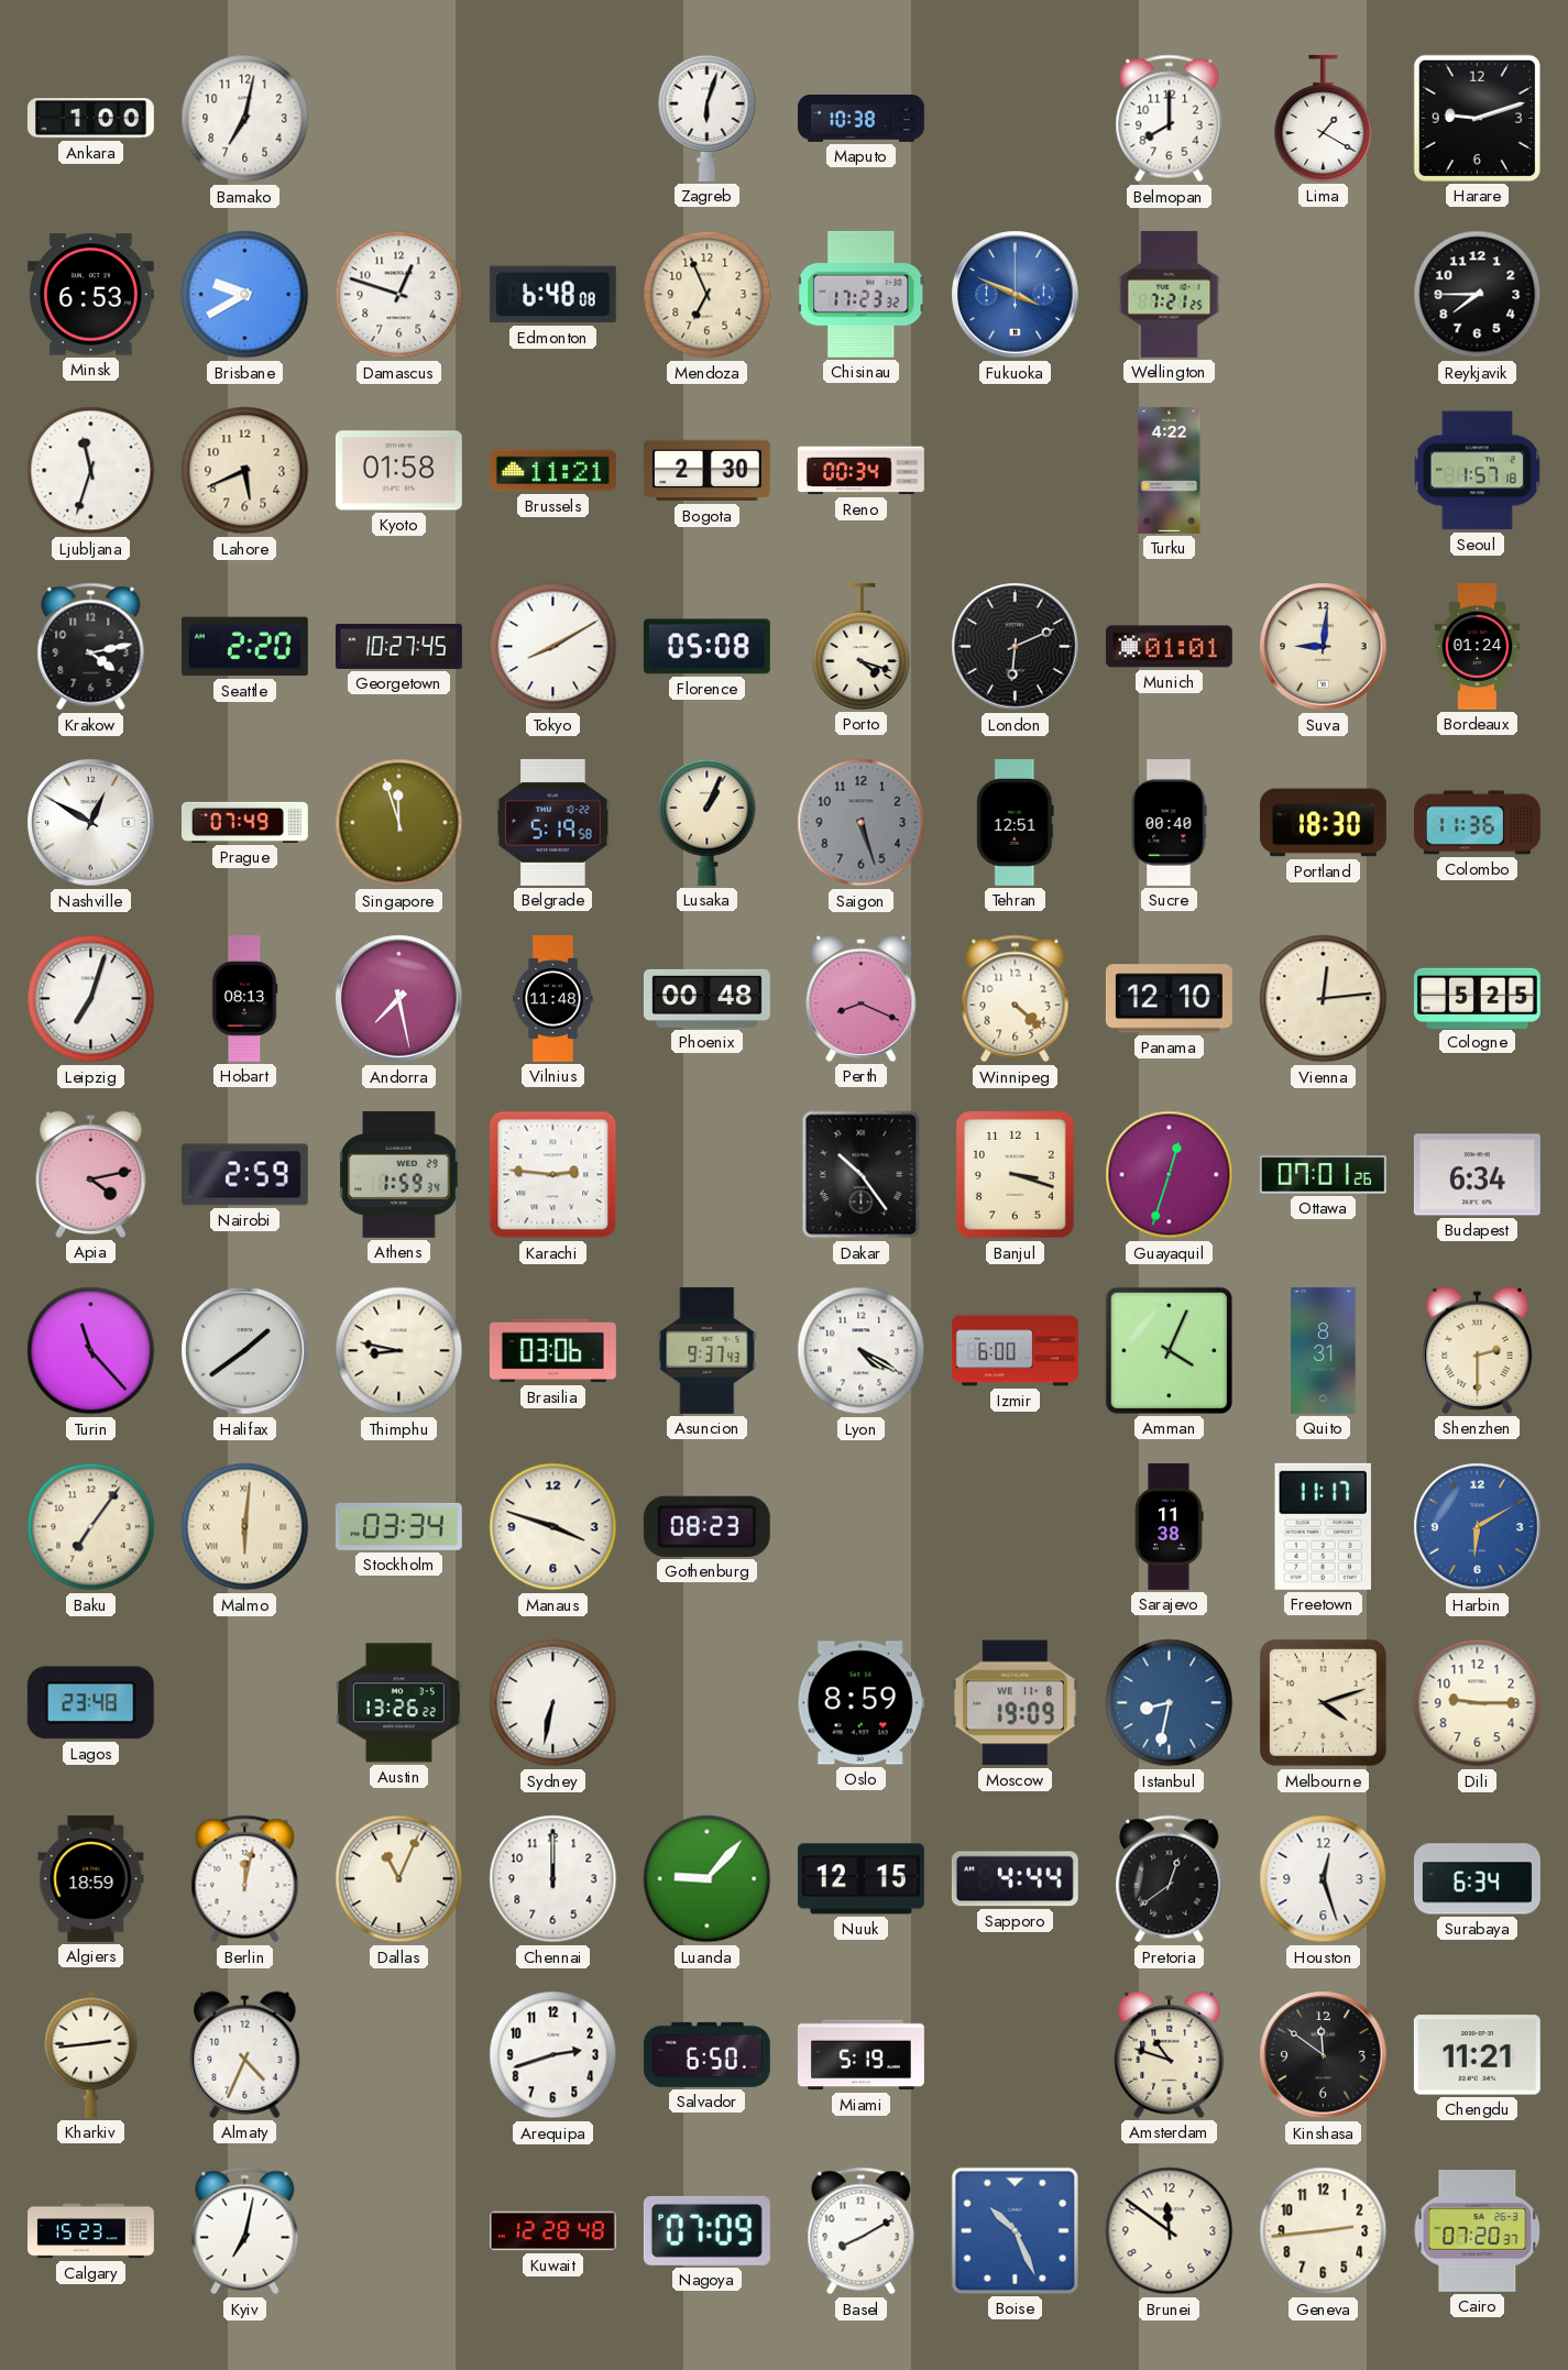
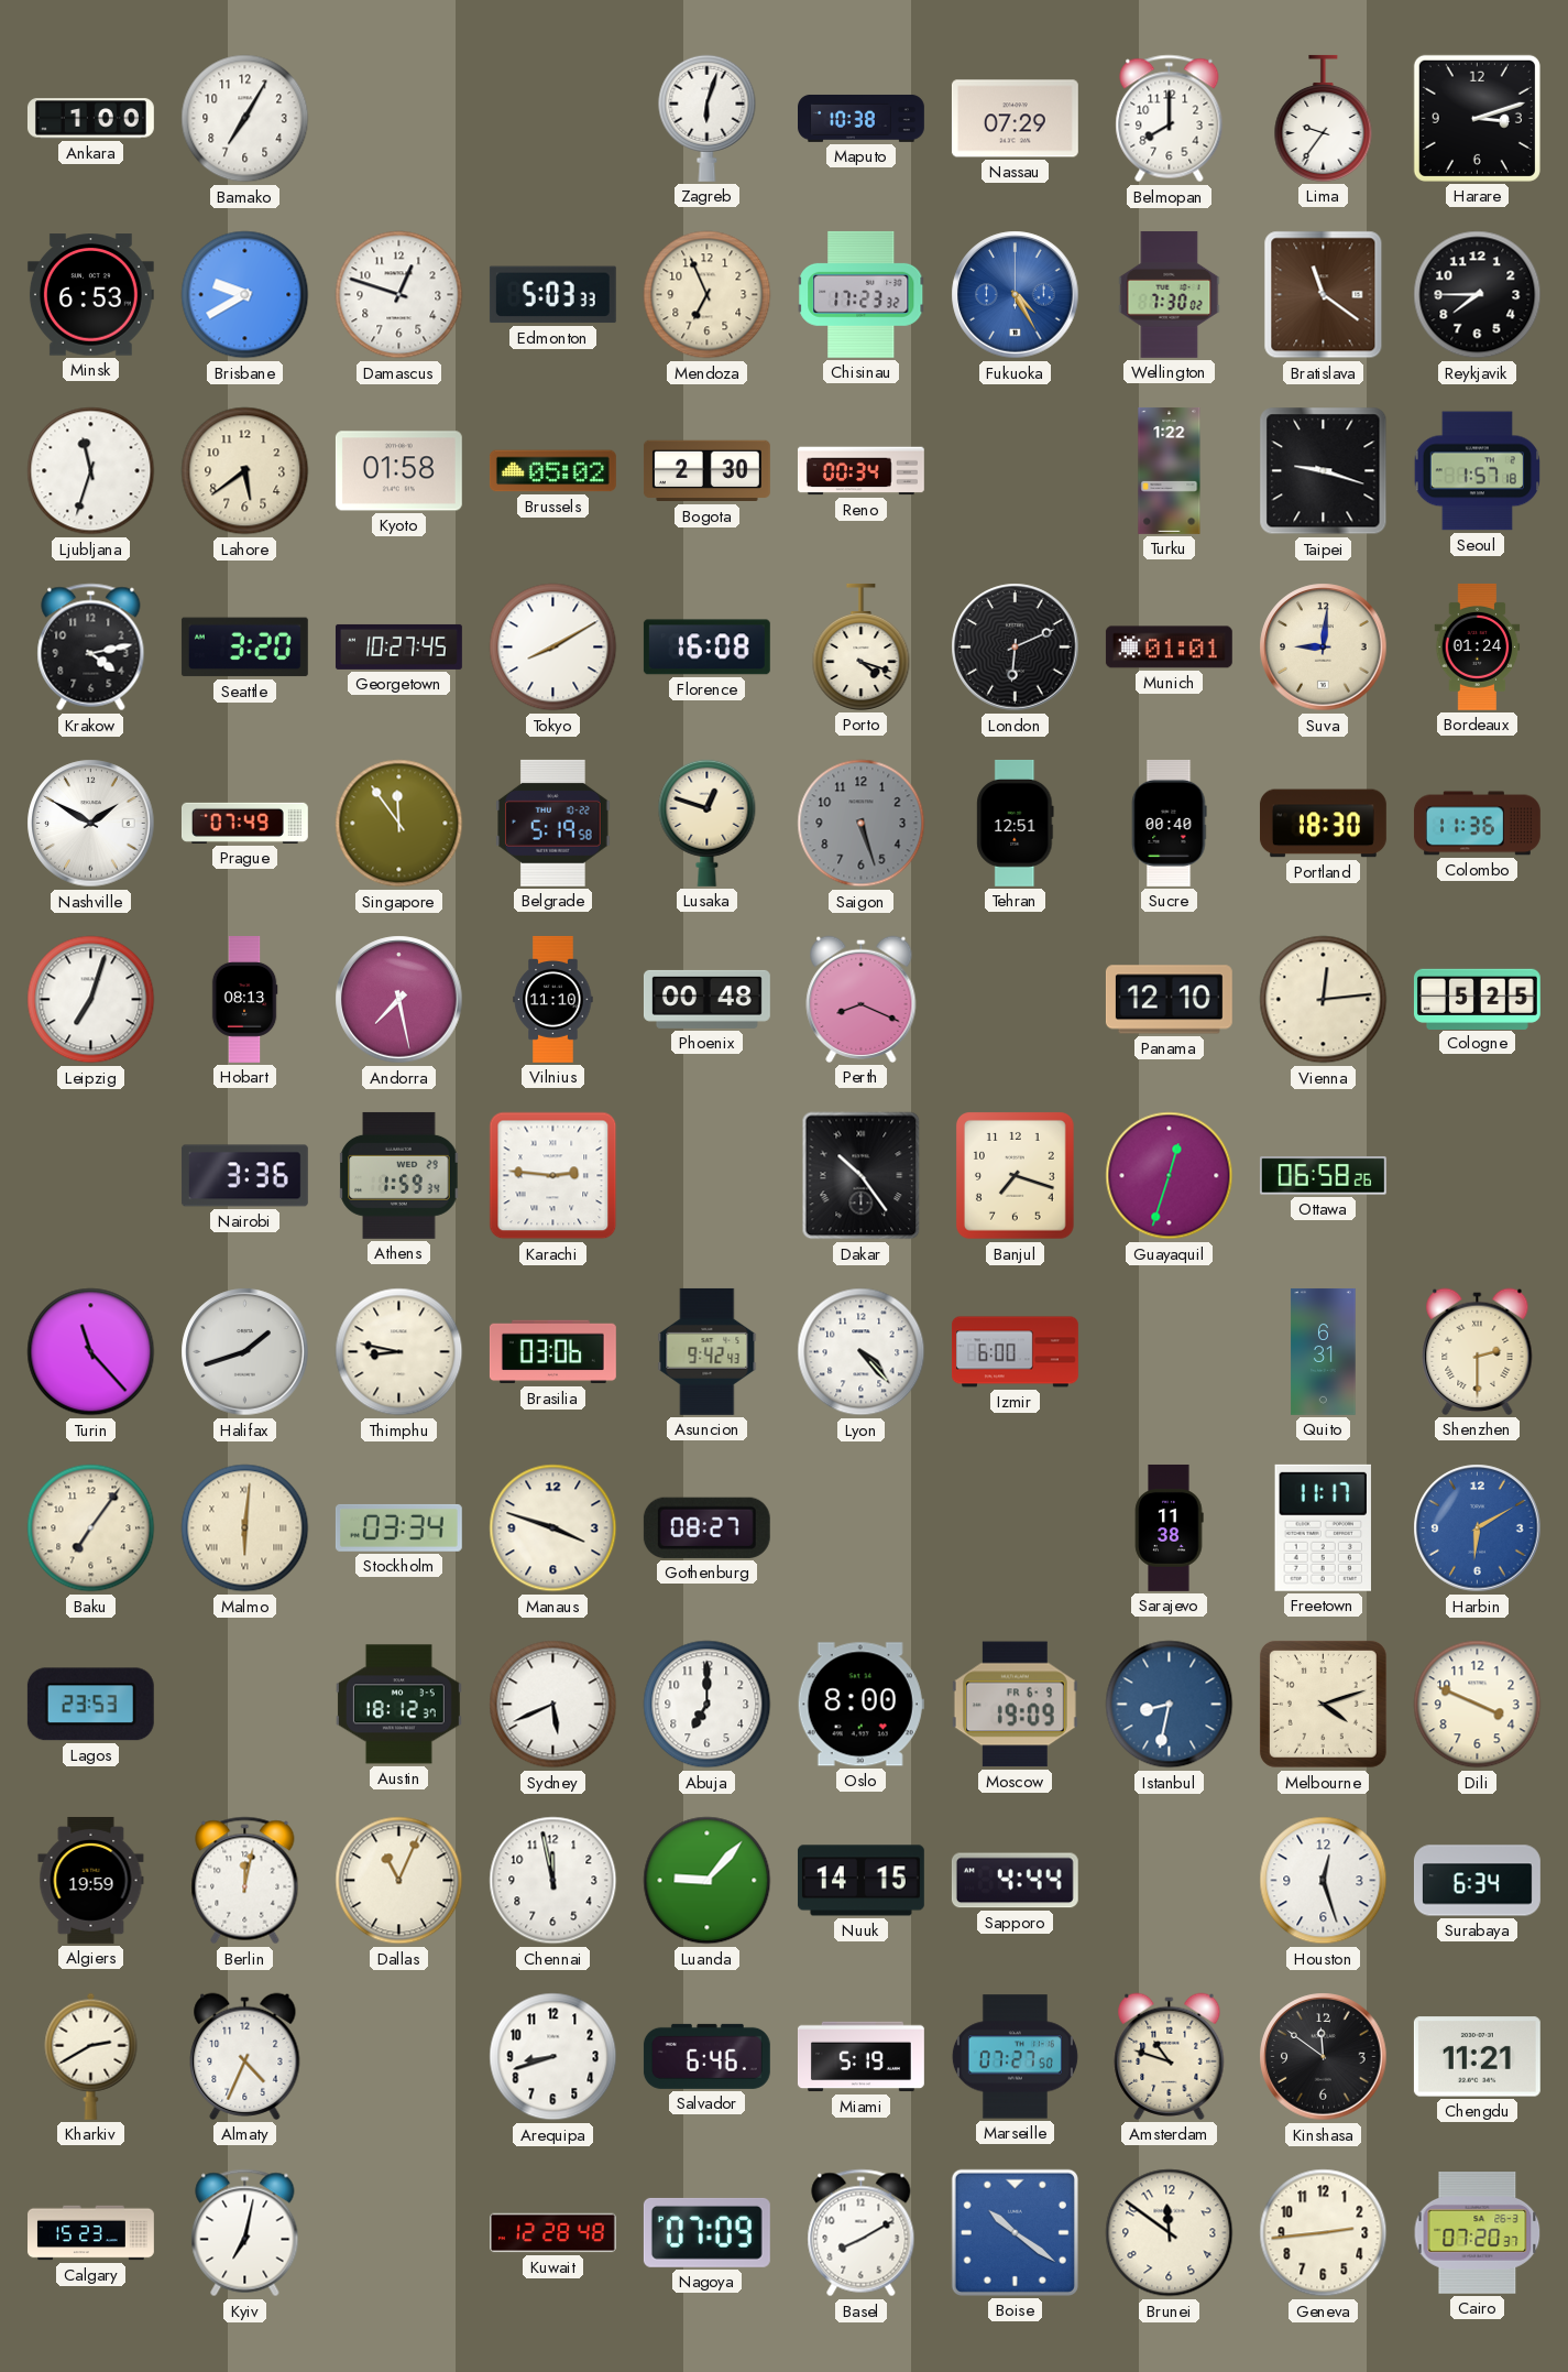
Bamako: 7:02 -> 7:05
Nassau: none -> 07:29
Lima: 1:20 -> 9:36
Harare: 9:12 -> 3:12
Edmonton: 6:48 -> 5:03
Fukuoka: 3:49 -> 4:25
Wellington: 7:21 -> 7:30
Bratislava: none -> 11:21
Lahore: 5:41 -> 5:39
Brussels: 11:21 -> 05:02
Turku: 4:22 -> 1:22
Taipei: none -> 9:18
Seattle: 2:20 -> 3:20
Florence: 05:08 -> 16:08
Nashville: 12:50 -> 1:50
Singapore: 11:57 -> 11:54
Lusaka: 1:04 -> 12:48
Vilnius: 11:48 -> 11:10
Winnipeg: 4:22 -> none
Apia: 4:13 -> none
Nairobi: 2:59 -> 3:36
Banjul: 3:18 -> 7:18
Ottawa: 07:01 -> 06:58
Budapest: 6:34 -> none
Halifax: 1:39 -> 1:42
Asuncion: 9:37 -> 9:42
Lyon: 4:20 -> 4:23
Amman: 4:04 -> none
Quito: 8:31 -> 6:31
Gothenburg: 08:23 -> 08:27
Lagos: 23:48 -> 23:53
Austin: 13:26 -> 18:12
Sydney: 6:32 -> 5:41
Abuja: none -> 7:00
Oslo: 8:59 -> 8:00
Moscow date: WE 11-8 -> FR 6-9
Dili: 9:15 -> 3:49
Algiers: 18:59 -> 19:59
Chennai: 12:00 -> 11:58
Nuuk: 12:15 -> 14:15
Pretoria: 12:39 -> none
Kharkiv: 2:44 -> 2:40
Arequipa: 2:42 -> 8:42
Salvador: 6:50 -> 6:46
Marseille: none -> 07:27
Boise: 10:26 -> 10:21
